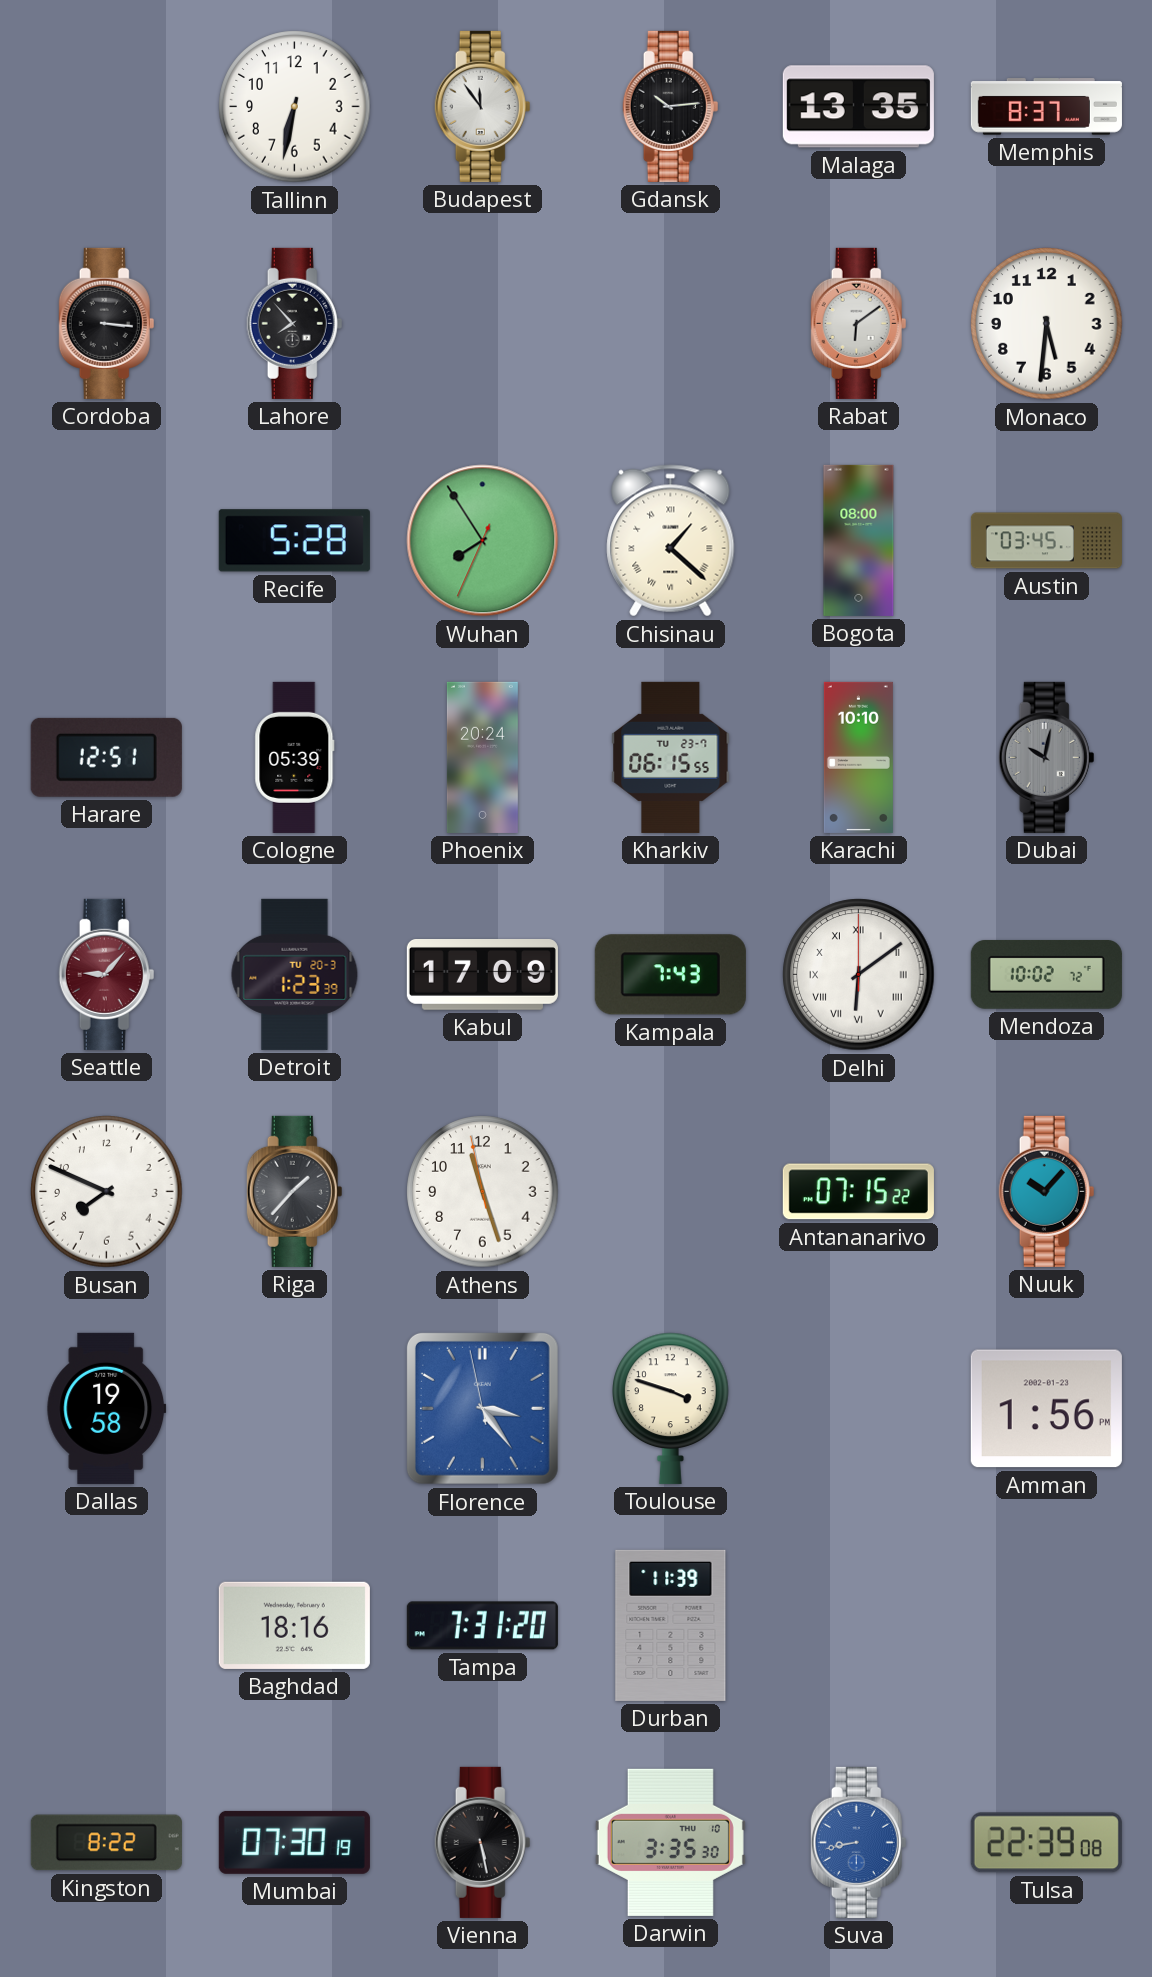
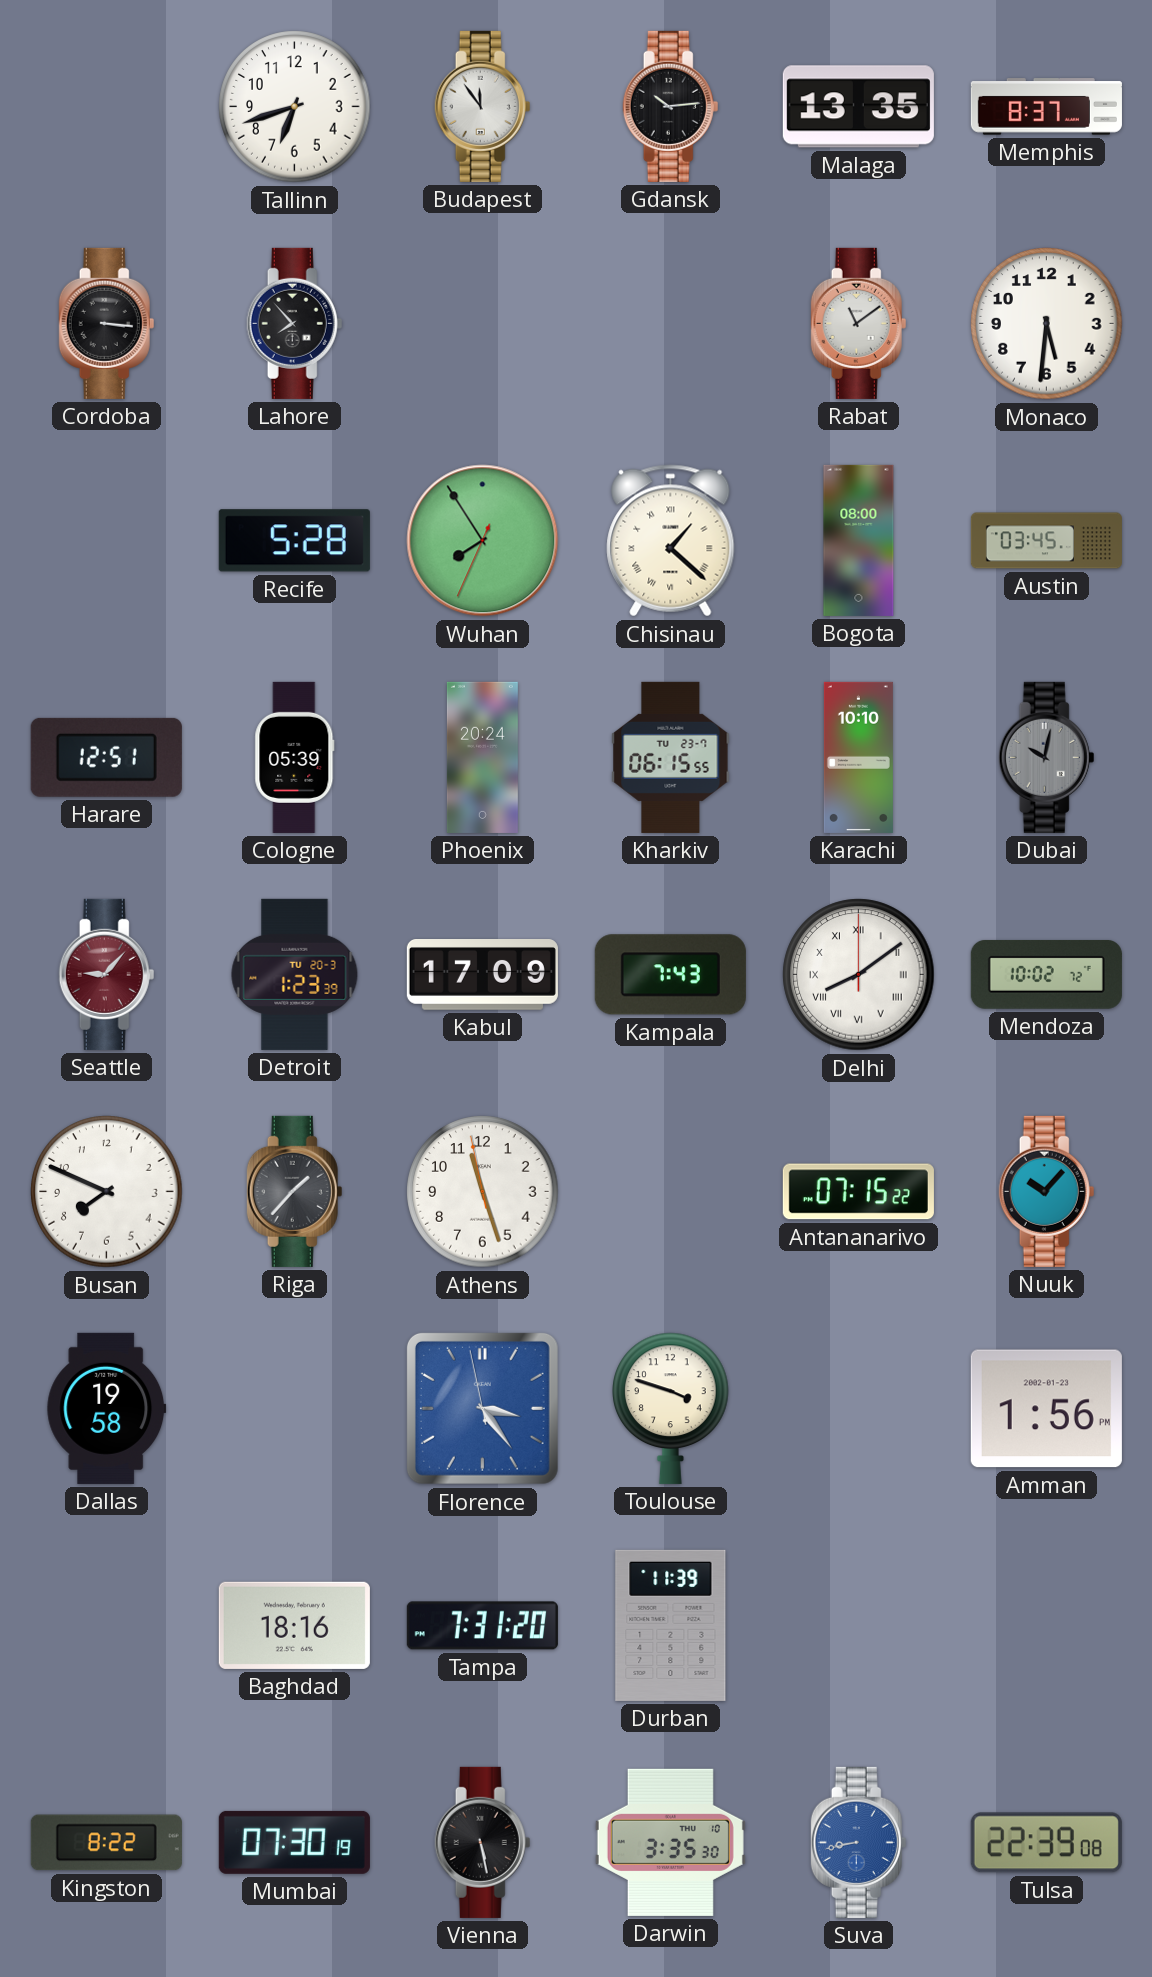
Tallinn: 6:32 -> 6:42
Rabat: 6:09 -> 11:09
Delhi: 6:09 -> 8:09
